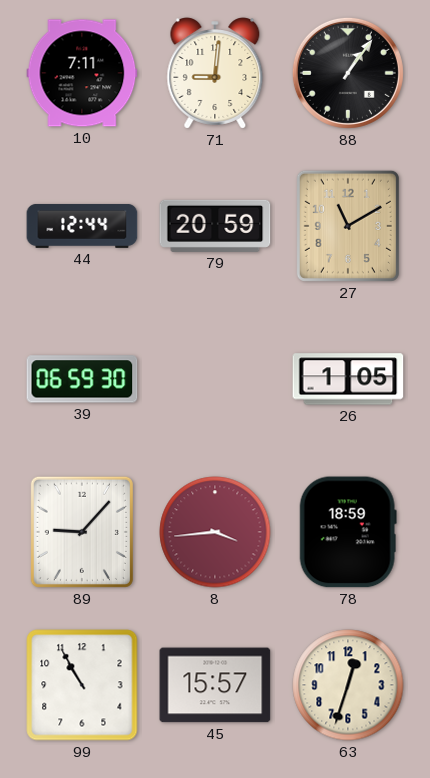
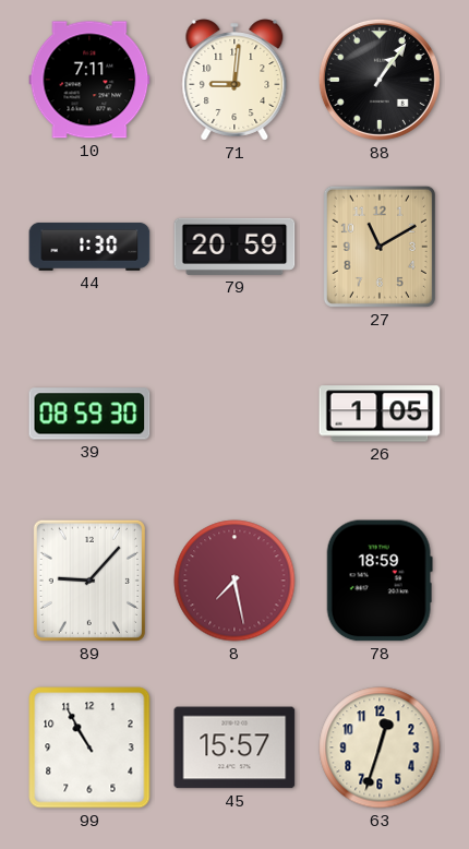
44: 12:44 -> 1:30
39: 06:59 -> 08:59
8: 3:44 -> 7:28
